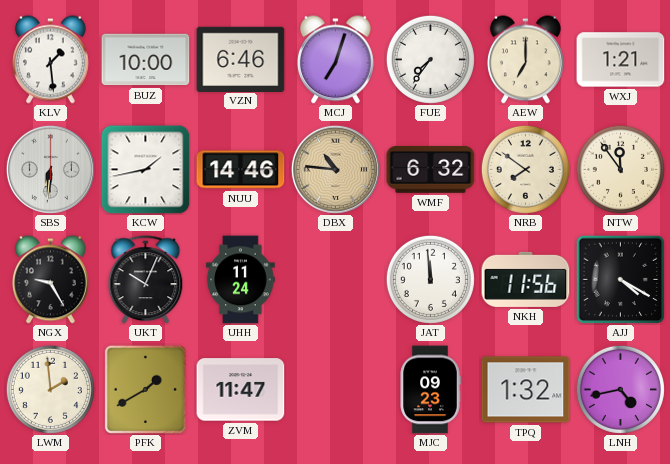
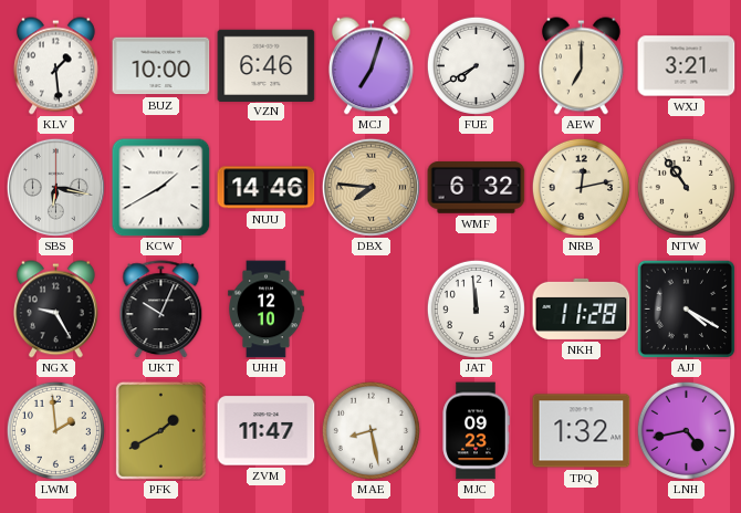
FUE: 7:36 -> 7:40
WXJ: 1:21 -> 3:21
SBS: 6:31 -> 6:17
KCW: 1:43 -> 1:40
DBX: 10:46 -> 7:46
NRB: 7:51 -> 12:13
NTW: 11:54 -> 10:54
UHH: 11:24 -> 12:10
NKH: 11:56 -> 11:28
MAE: none -> 8:28
